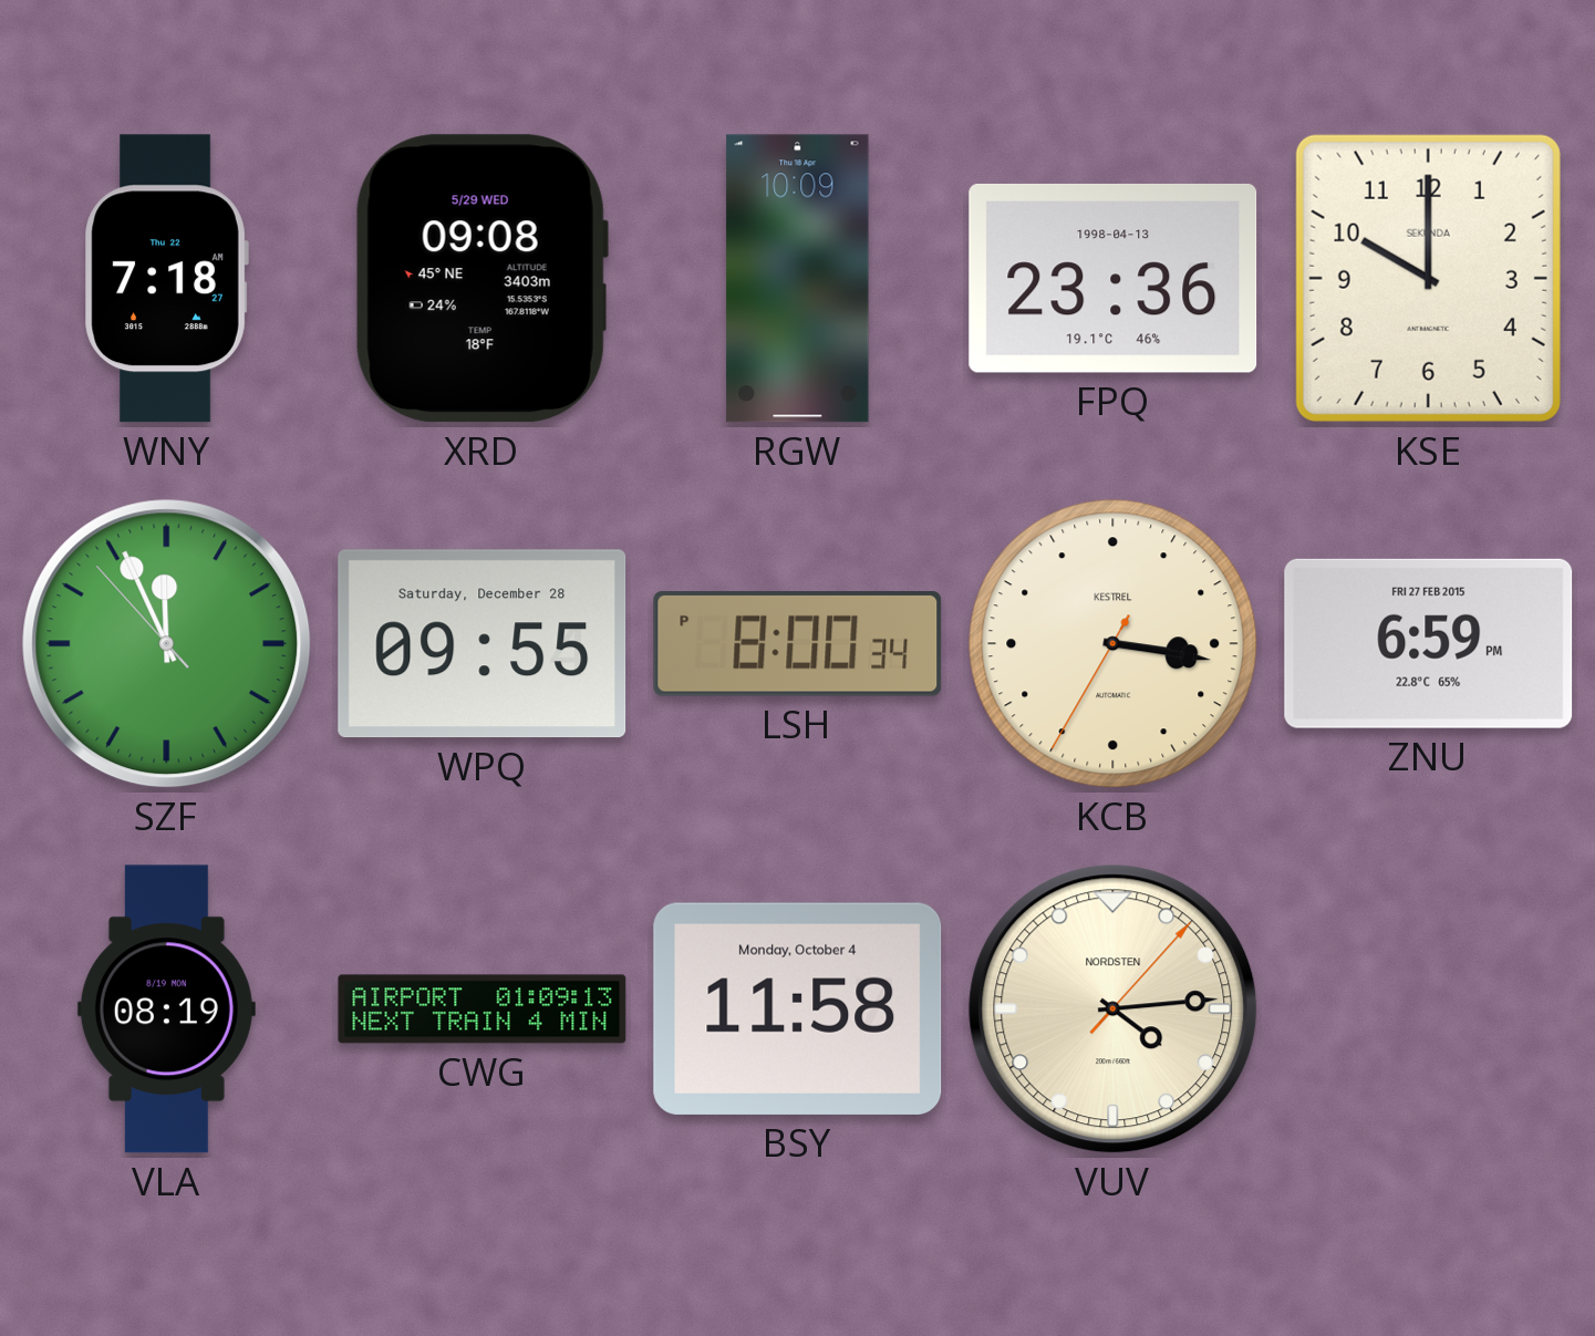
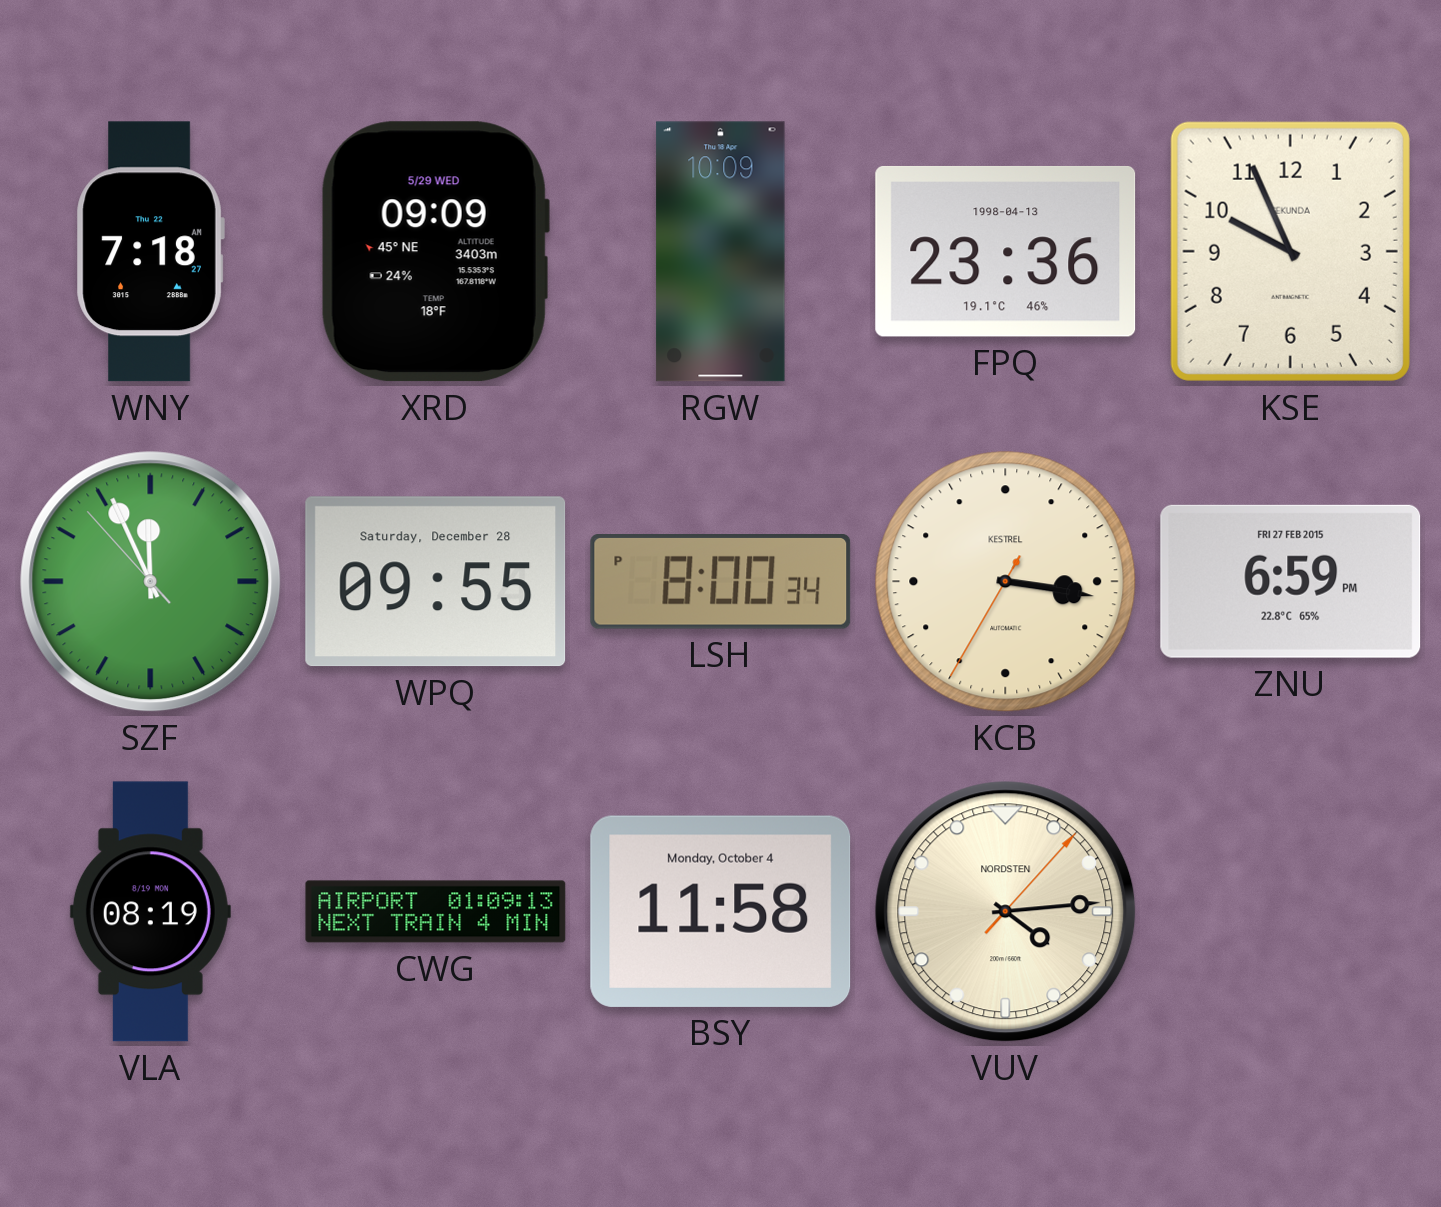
XRD: 09:08 -> 09:09
KSE: 10:00 -> 9:56
